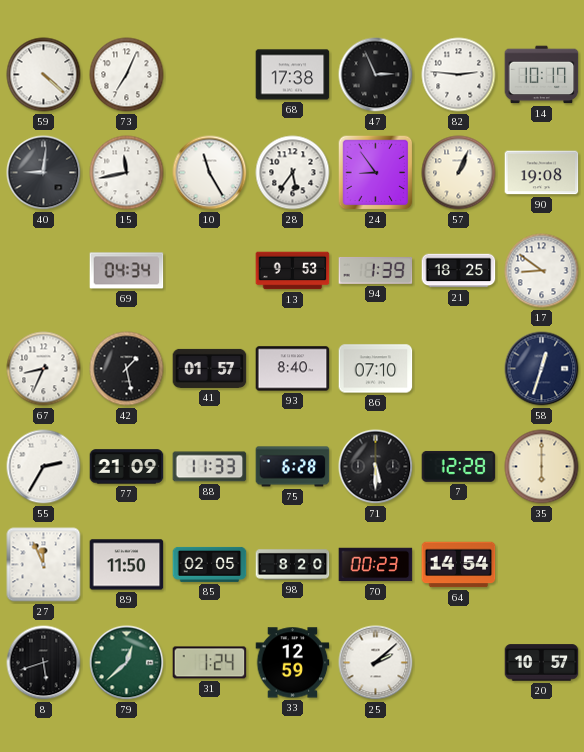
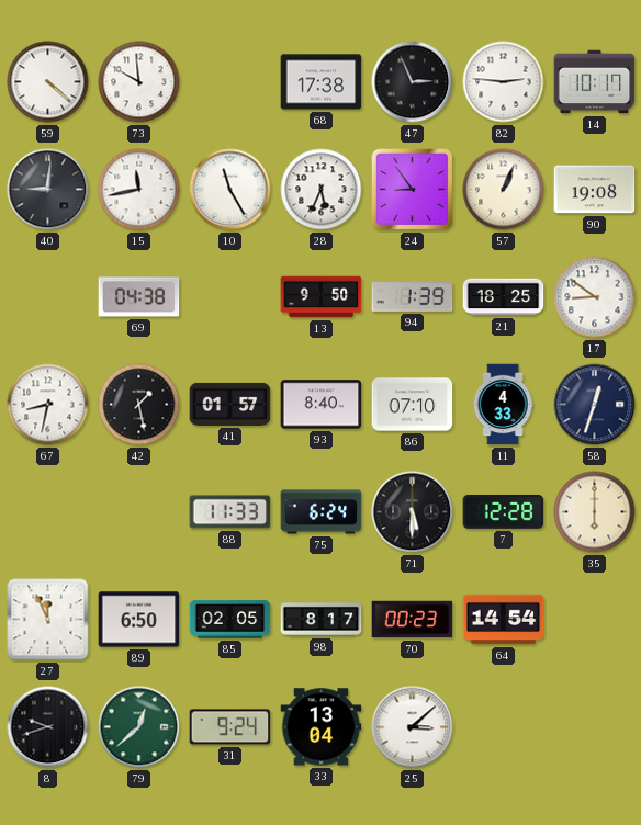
73: 7:04 -> 9:59
28: 5:36 -> 5:34
69: 04:34 -> 04:38
13: 9:53 -> 9:50
67: 8:34 -> 8:32
11: none -> 4:33
55: 2:35 -> none
77: 21:09 -> none
75: 6:28 -> 6:24
89: 11:50 -> 6:50
98: 8:20 -> 8:17
8: 5:42 -> 9:42
31: 1:24 -> 9:24
33: 12:59 -> 13:04
25: 2:08 -> 3:08
20: 10:57 -> none
